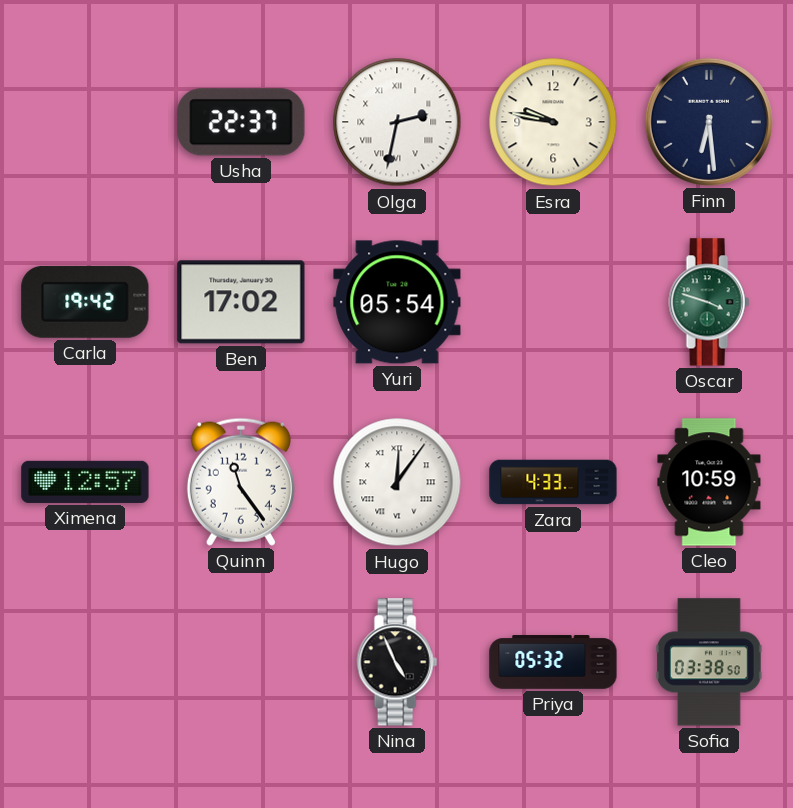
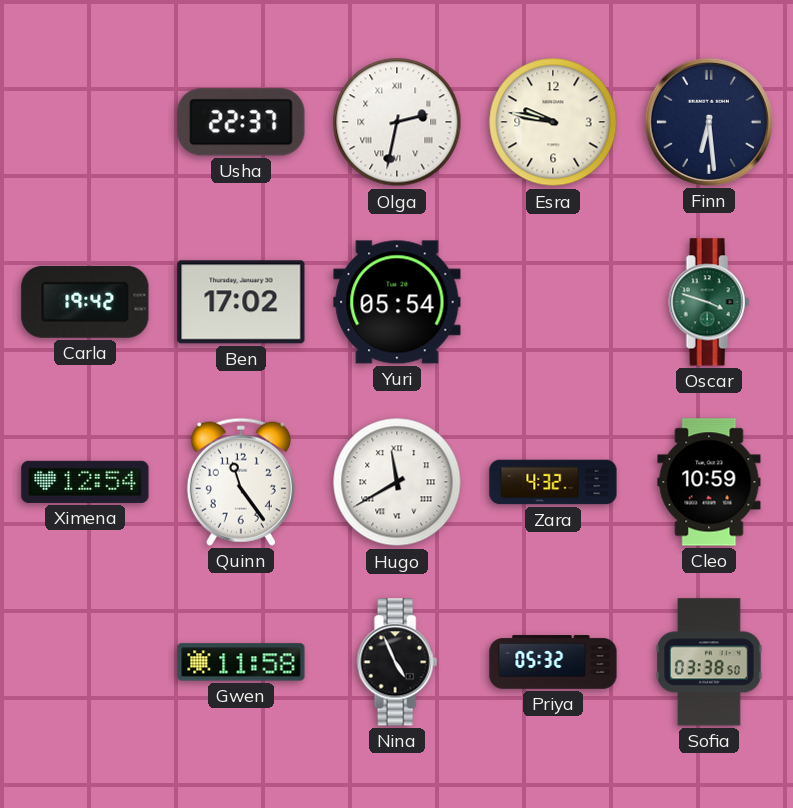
Ximena: 12:57 -> 12:54
Hugo: 12:06 -> 11:40
Zara: 4:33 -> 4:32
Gwen: none -> 11:58
